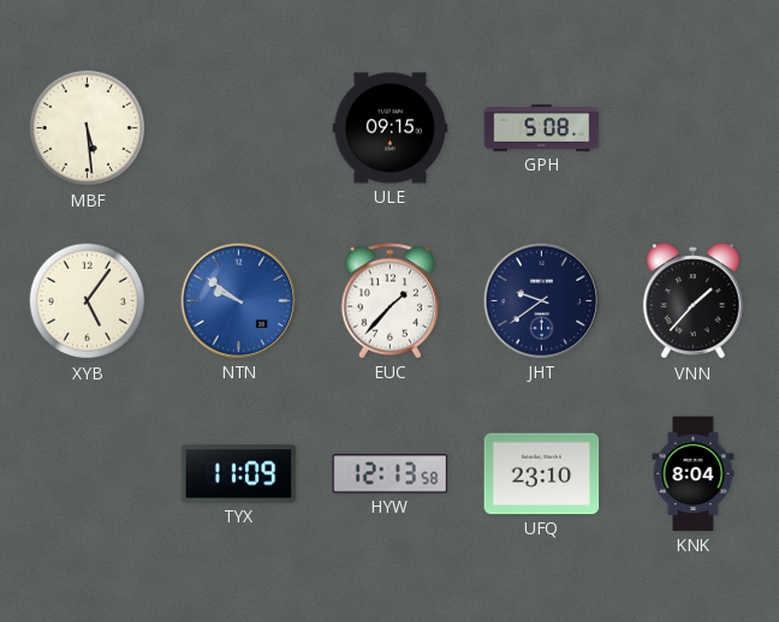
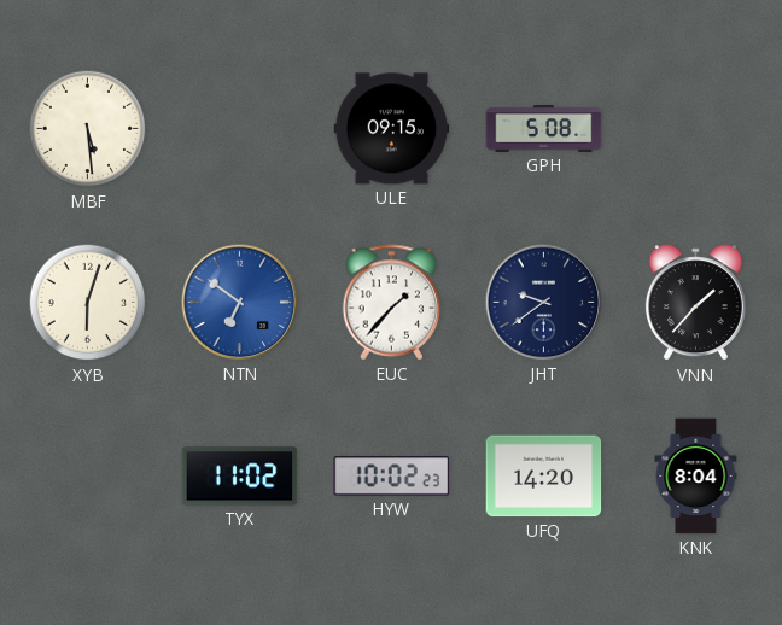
XYB: 5:06 -> 6:03
NTN: 9:51 -> 6:51
TYX: 11:09 -> 11:02
HYW: 12:13 -> 10:02
UFQ: 23:10 -> 14:20
